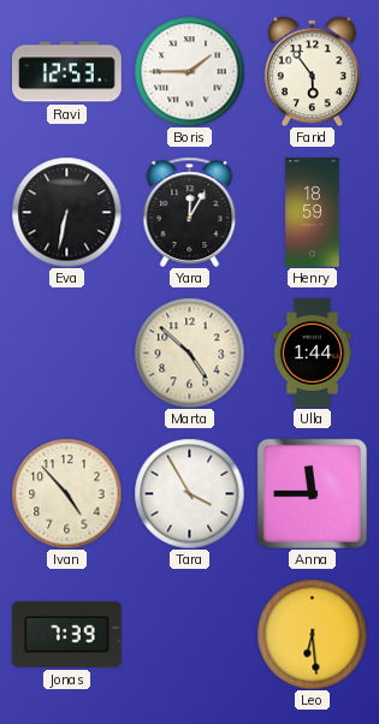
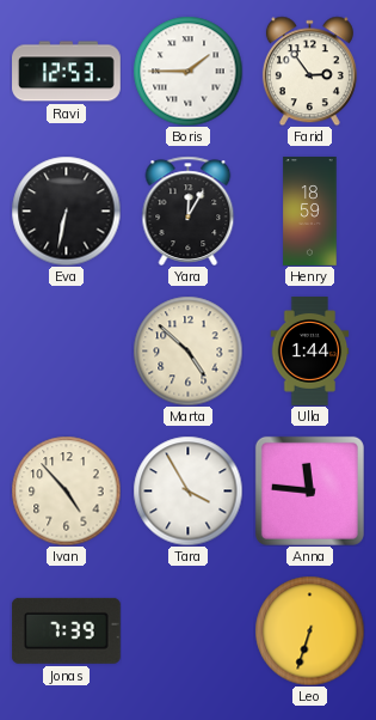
Farid: 5:54 -> 2:54
Anna: 11:45 -> 11:46
Leo: 6:29 -> 6:33
